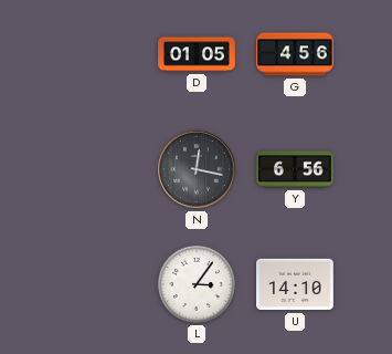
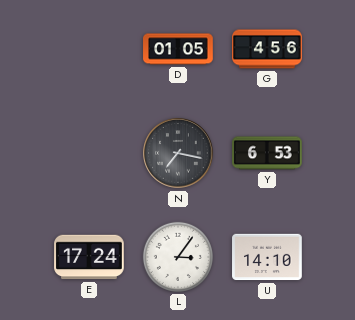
N: 12:17 -> 7:17
Y: 6:56 -> 6:53
E: none -> 17:24
